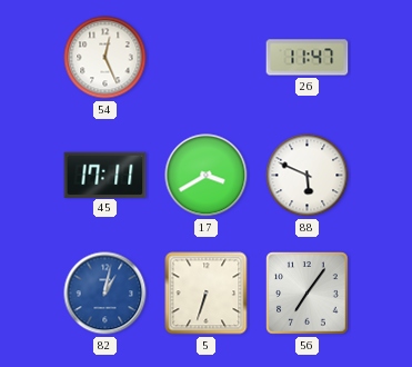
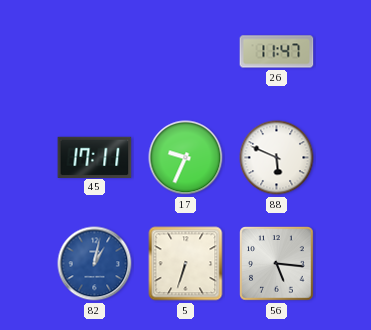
54: 12:26 -> none
17: 3:40 -> 9:34
56: 7:06 -> 5:16
